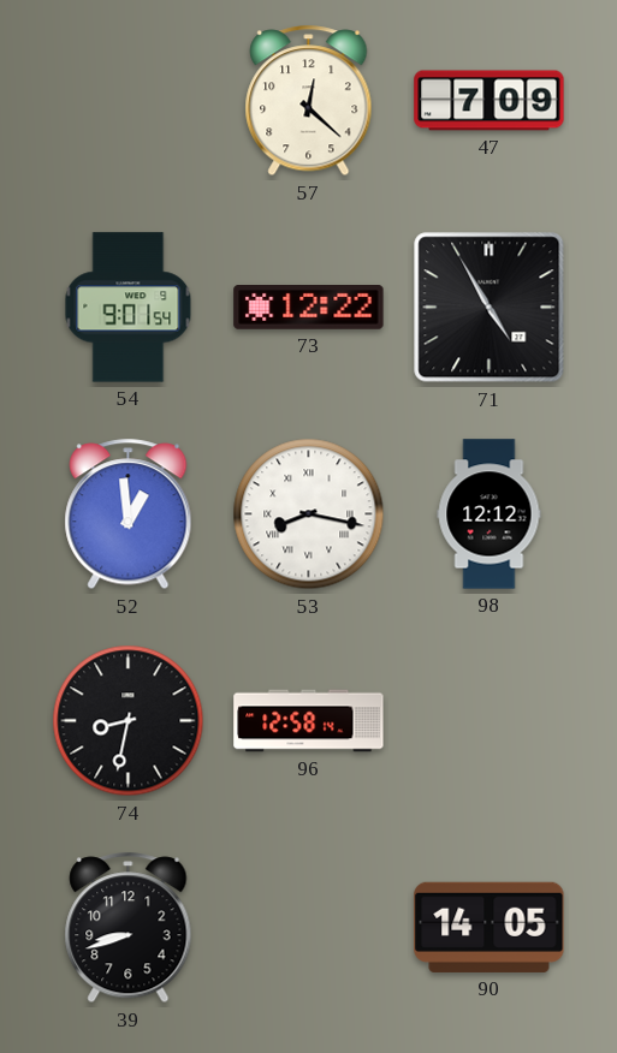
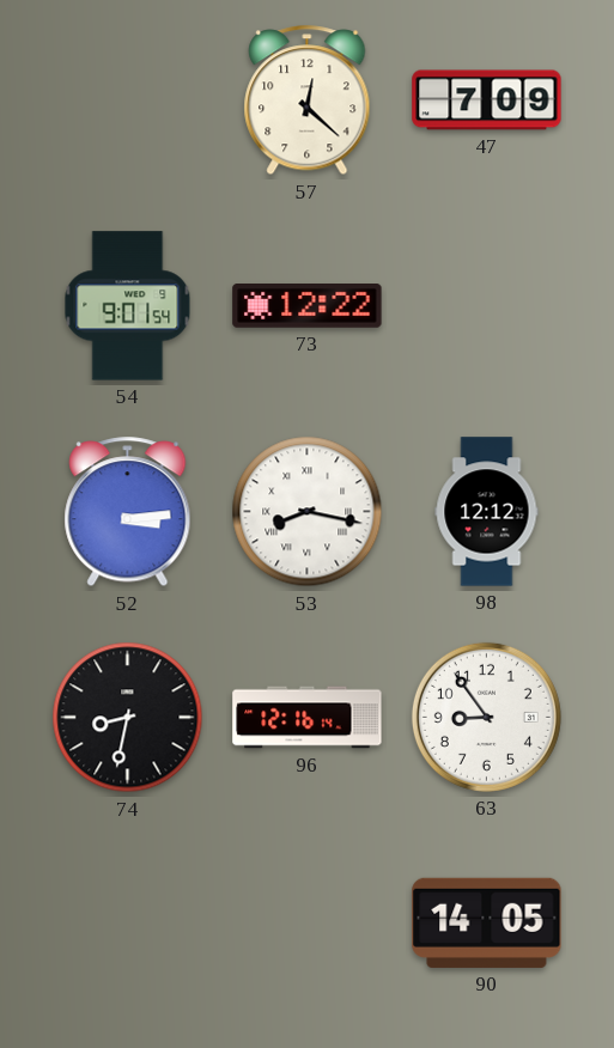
71: 4:55 -> none
52: 12:59 -> 3:14
96: 12:58 -> 12:16
63: none -> 8:54
39: 8:42 -> none
